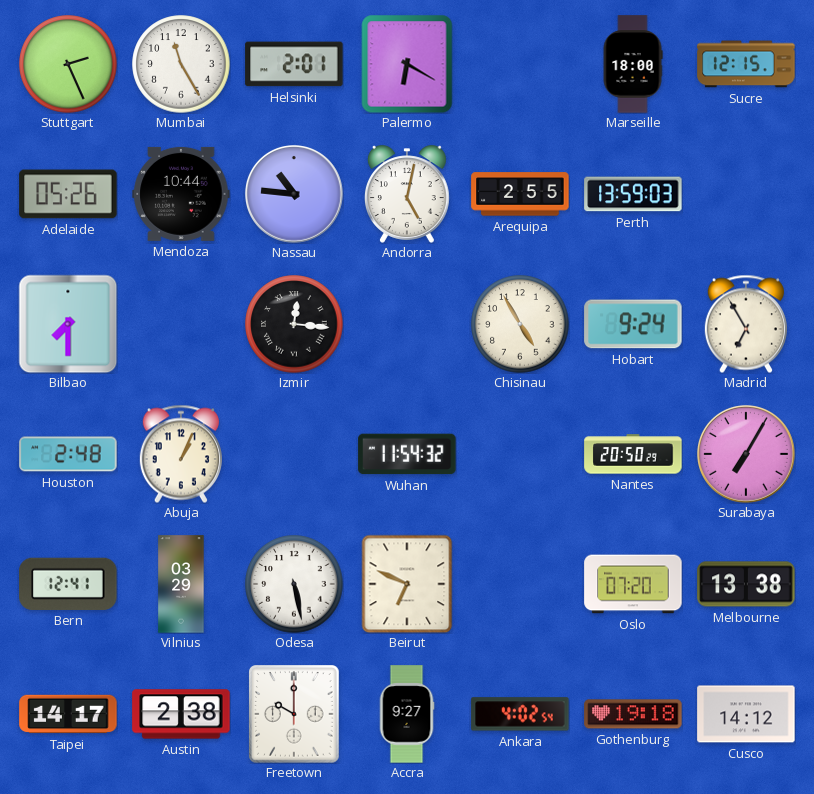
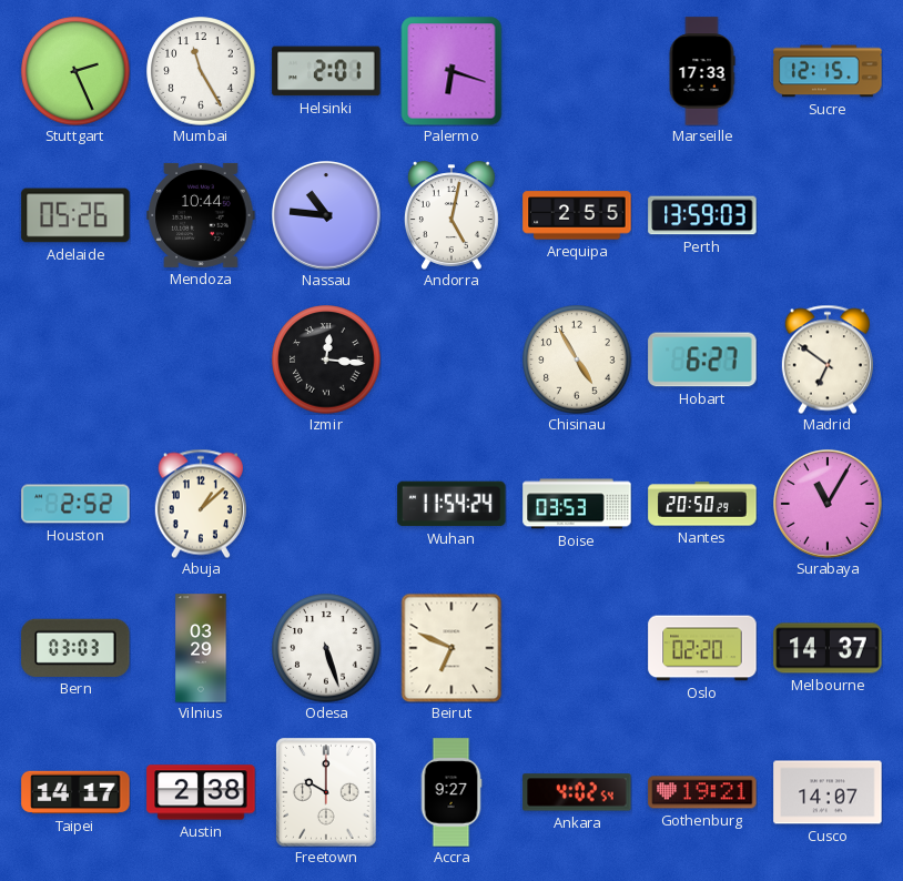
Palermo: 6:20 -> 6:18
Marseille: 18:00 -> 17:33
Bilbao: 7:30 -> none
Hobart: 9:24 -> 6:27
Madrid: 6:55 -> 6:51
Houston: 2:48 -> 2:52
Abuja: 1:04 -> 1:08
Wuhan: 11:54:32 -> 11:54:24
Boise: none -> 03:53
Surabaya: 7:05 -> 11:05
Bern: 12:41 -> 03:03
Odesa: 5:28 -> 5:27
Oslo: 07:20 -> 02:20
Melbourne: 13:38 -> 14:37
Gothenburg: 19:18 -> 19:21
Cusco: 14:12 -> 14:07
